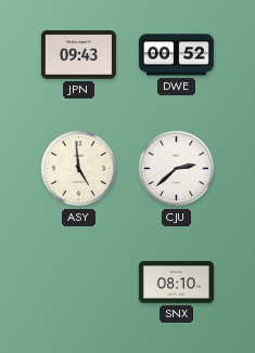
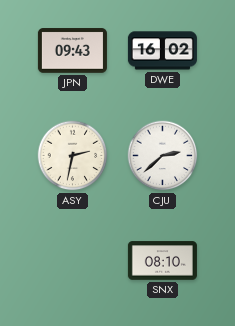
DWE: 00:52 -> 16:02
ASY: 4:59 -> 2:32
